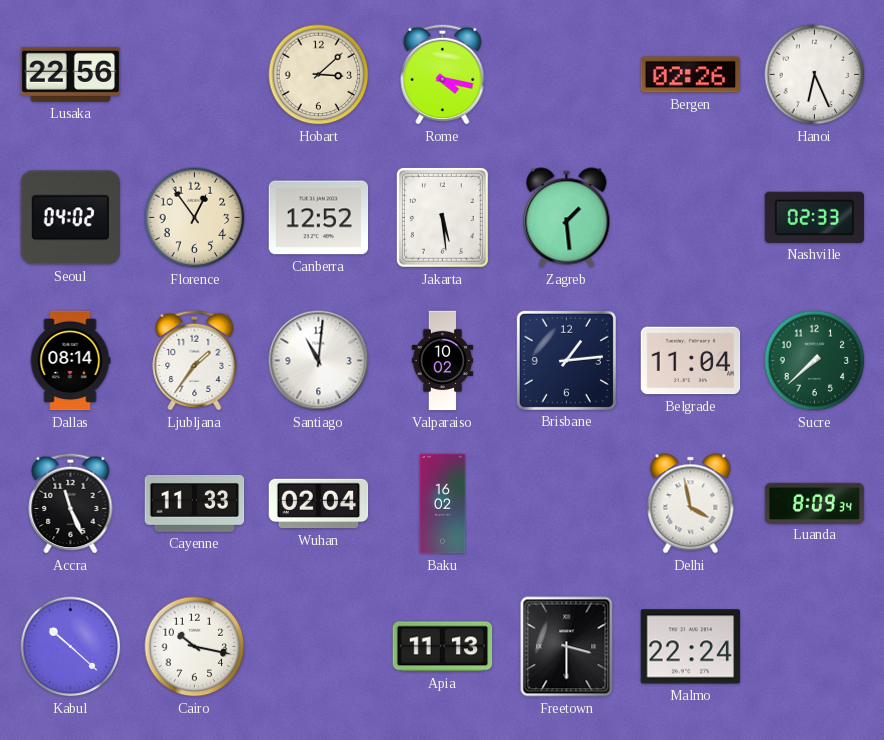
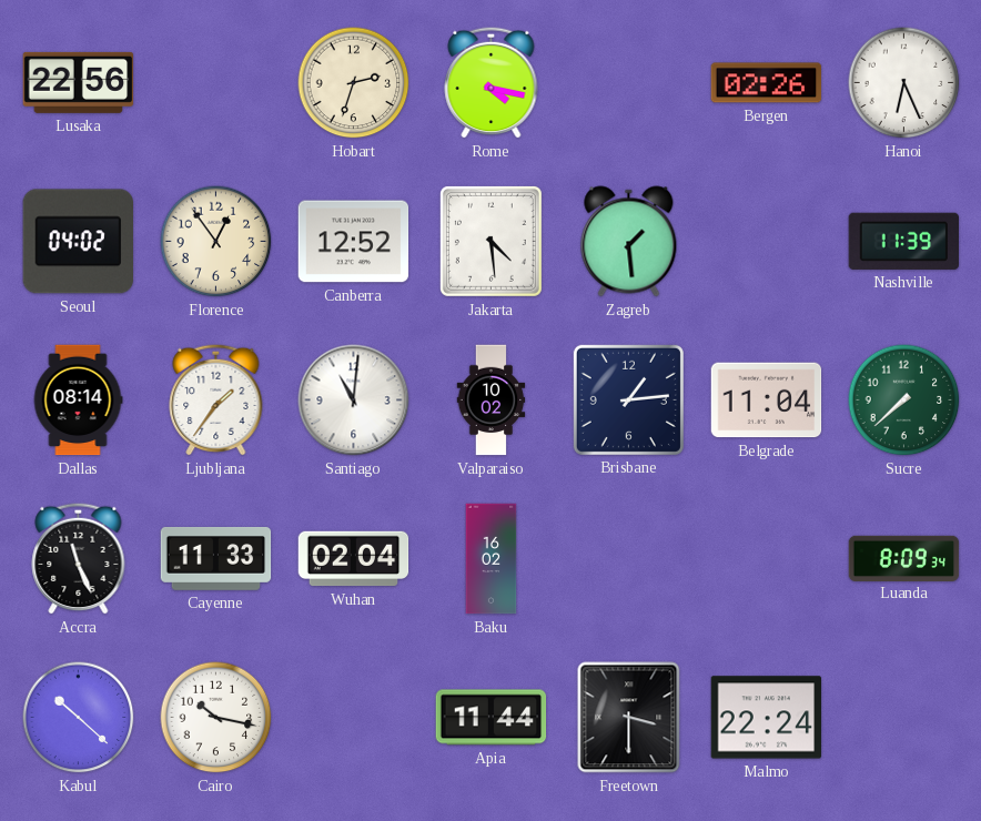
Hobart: 3:08 -> 2:33
Jakarta: 5:29 -> 4:29
Nashville: 02:33 -> 11:39
Delhi: 3:58 -> none
Apia: 11:13 -> 11:44
